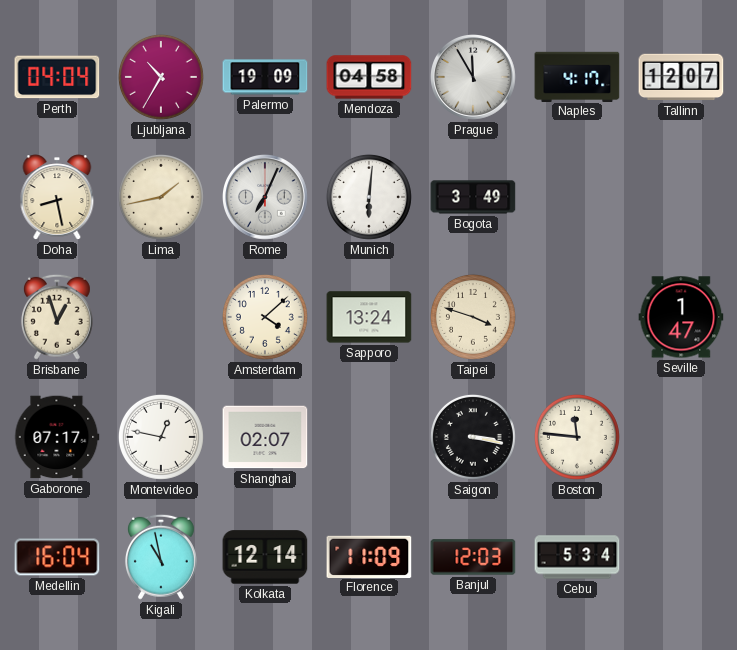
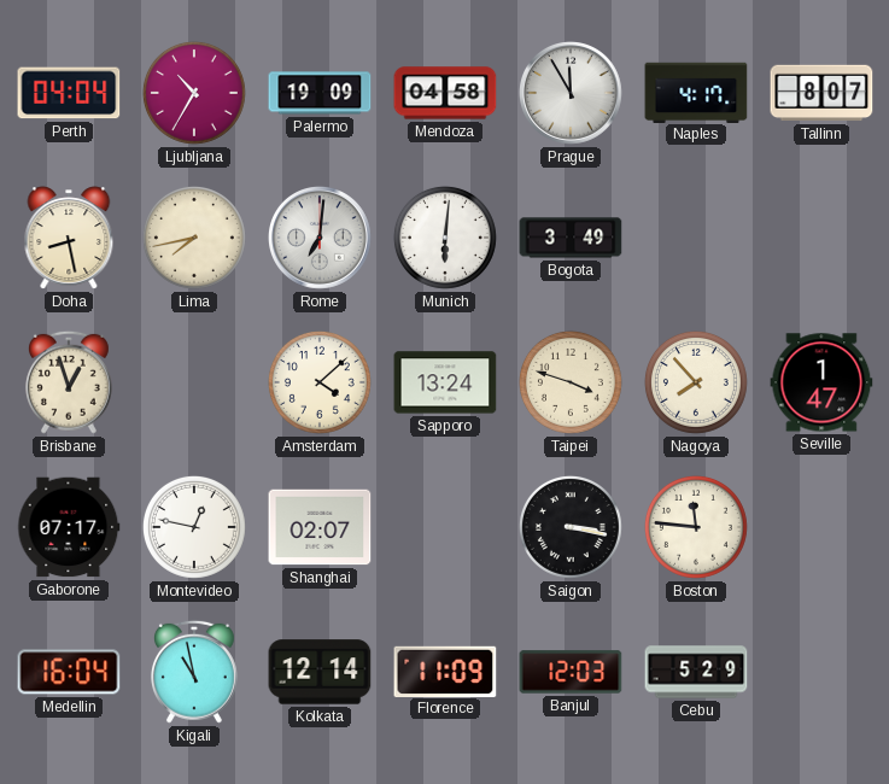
Tallinn: 12:07 -> 8:07
Lima: 1:43 -> 7:43
Rome: 7:04 -> 7:01
Nagoya: none -> 7:53
Cebu: 5:34 -> 5:29
